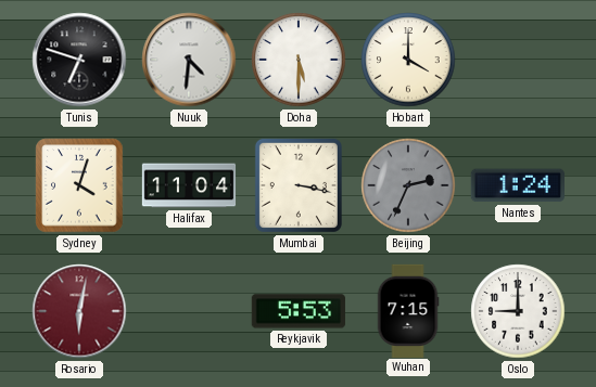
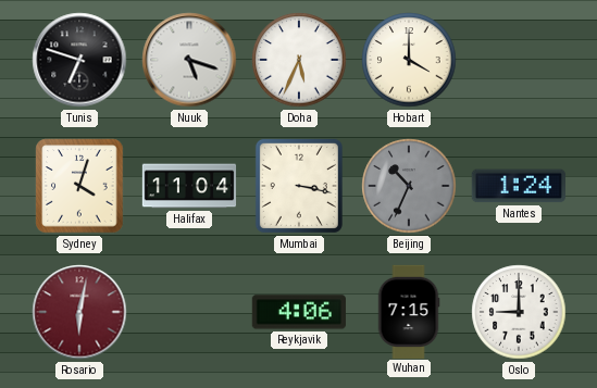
Nuuk: 4:31 -> 5:18
Doha: 5:30 -> 5:34
Beijing: 2:34 -> 10:34
Reykjavik: 5:53 -> 4:06
